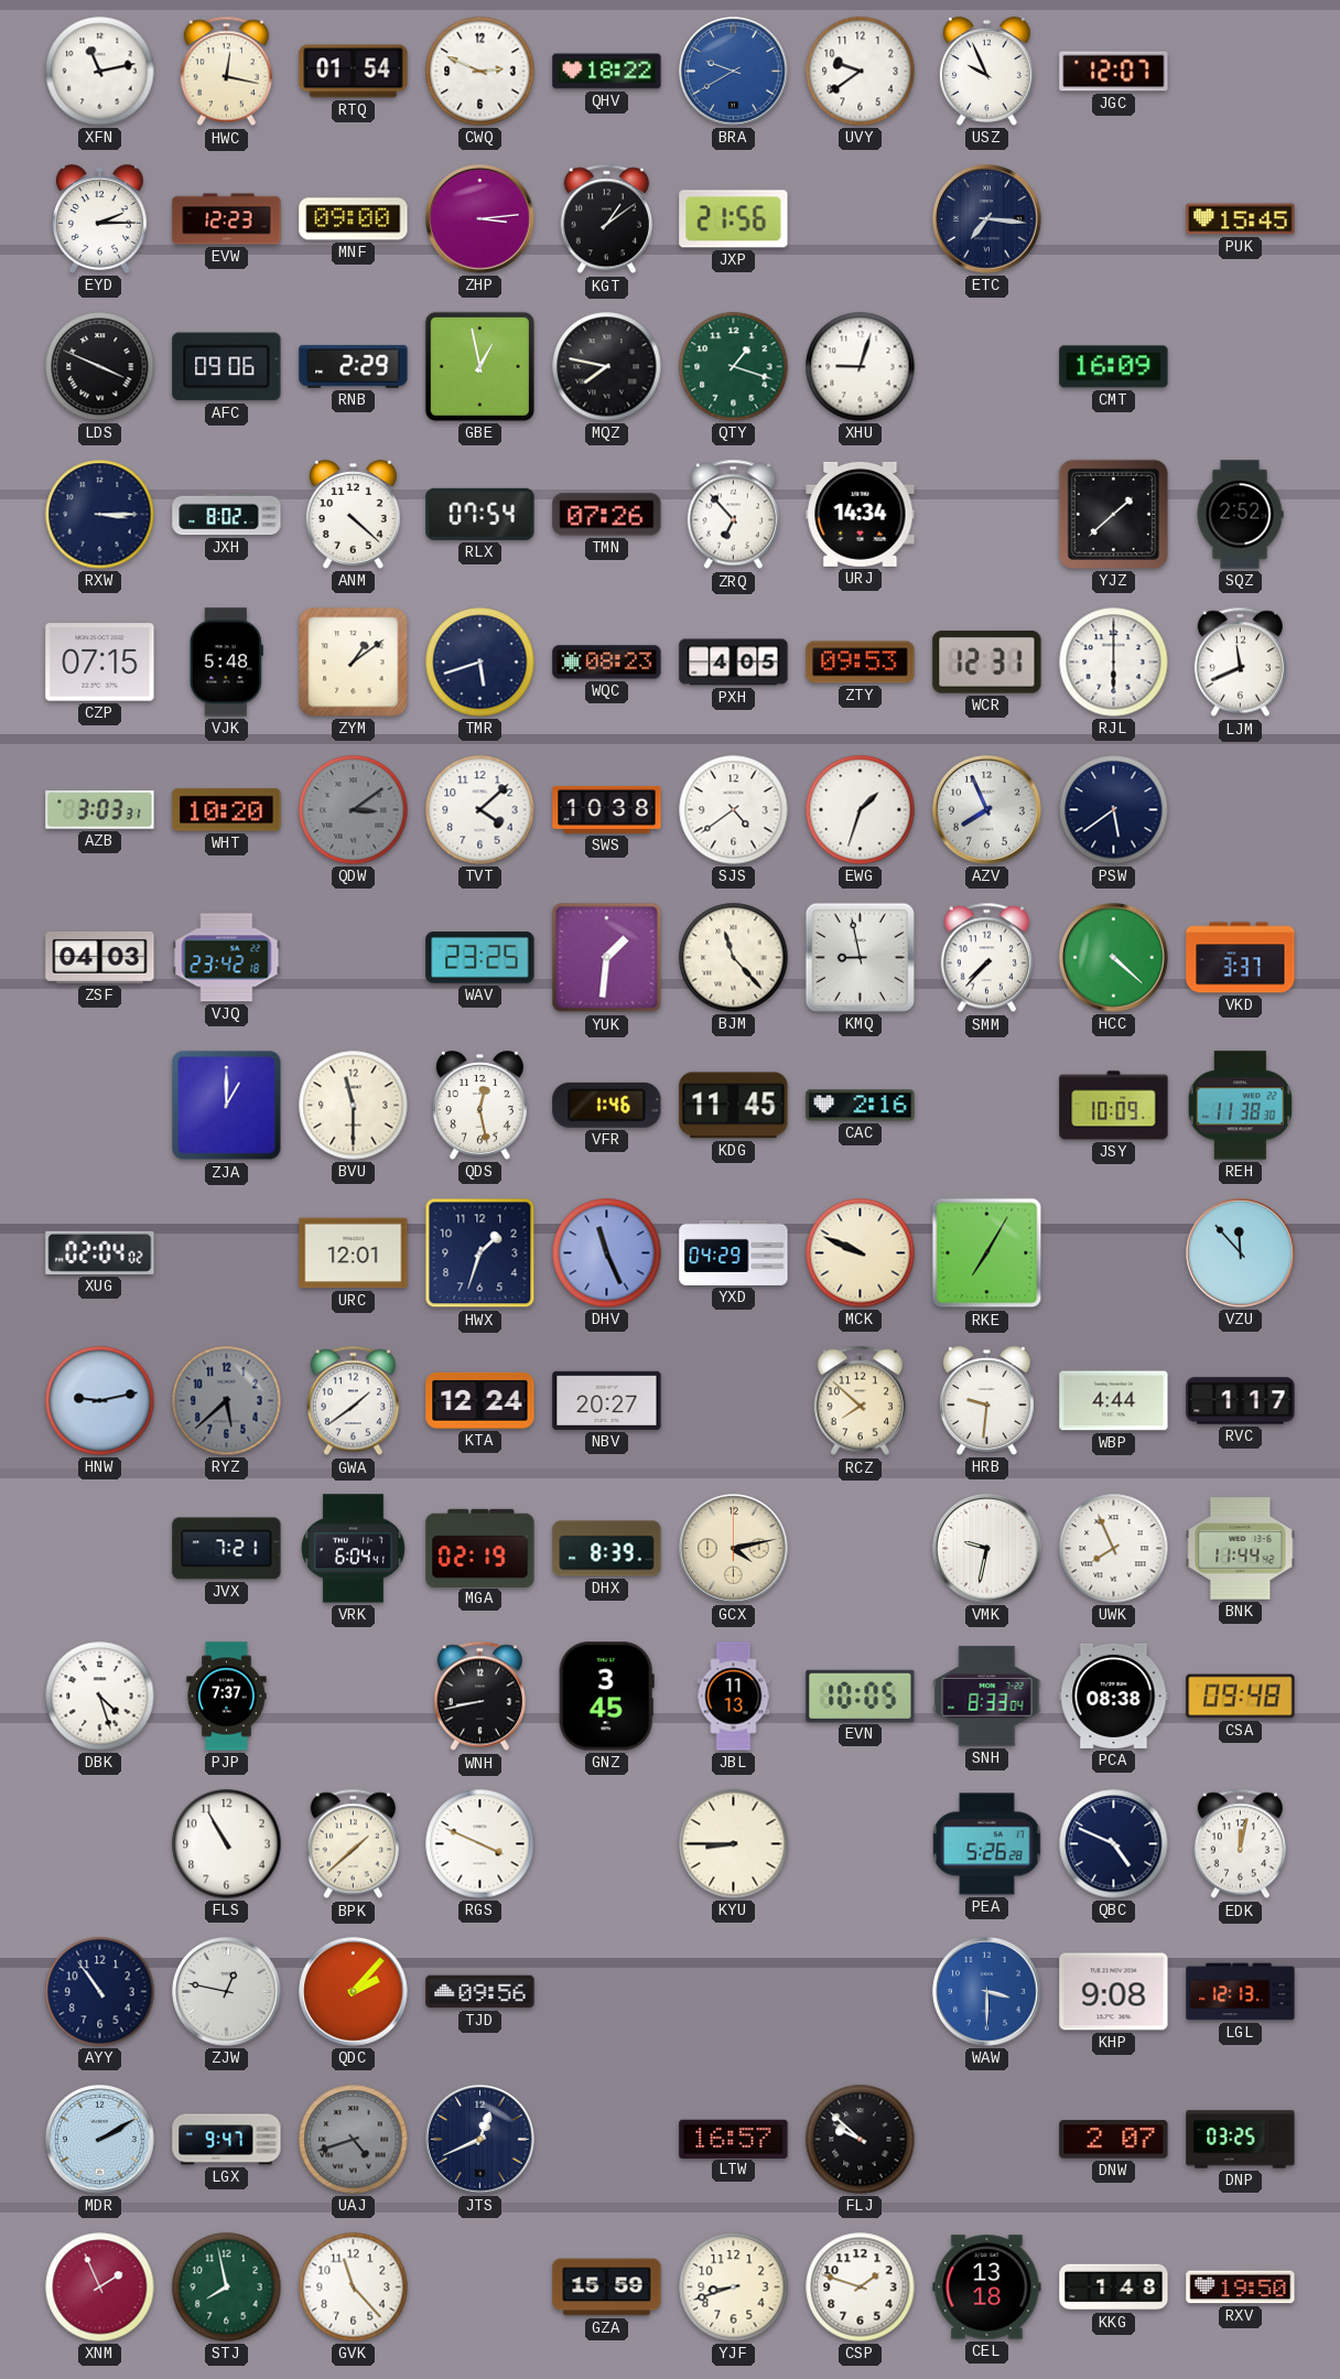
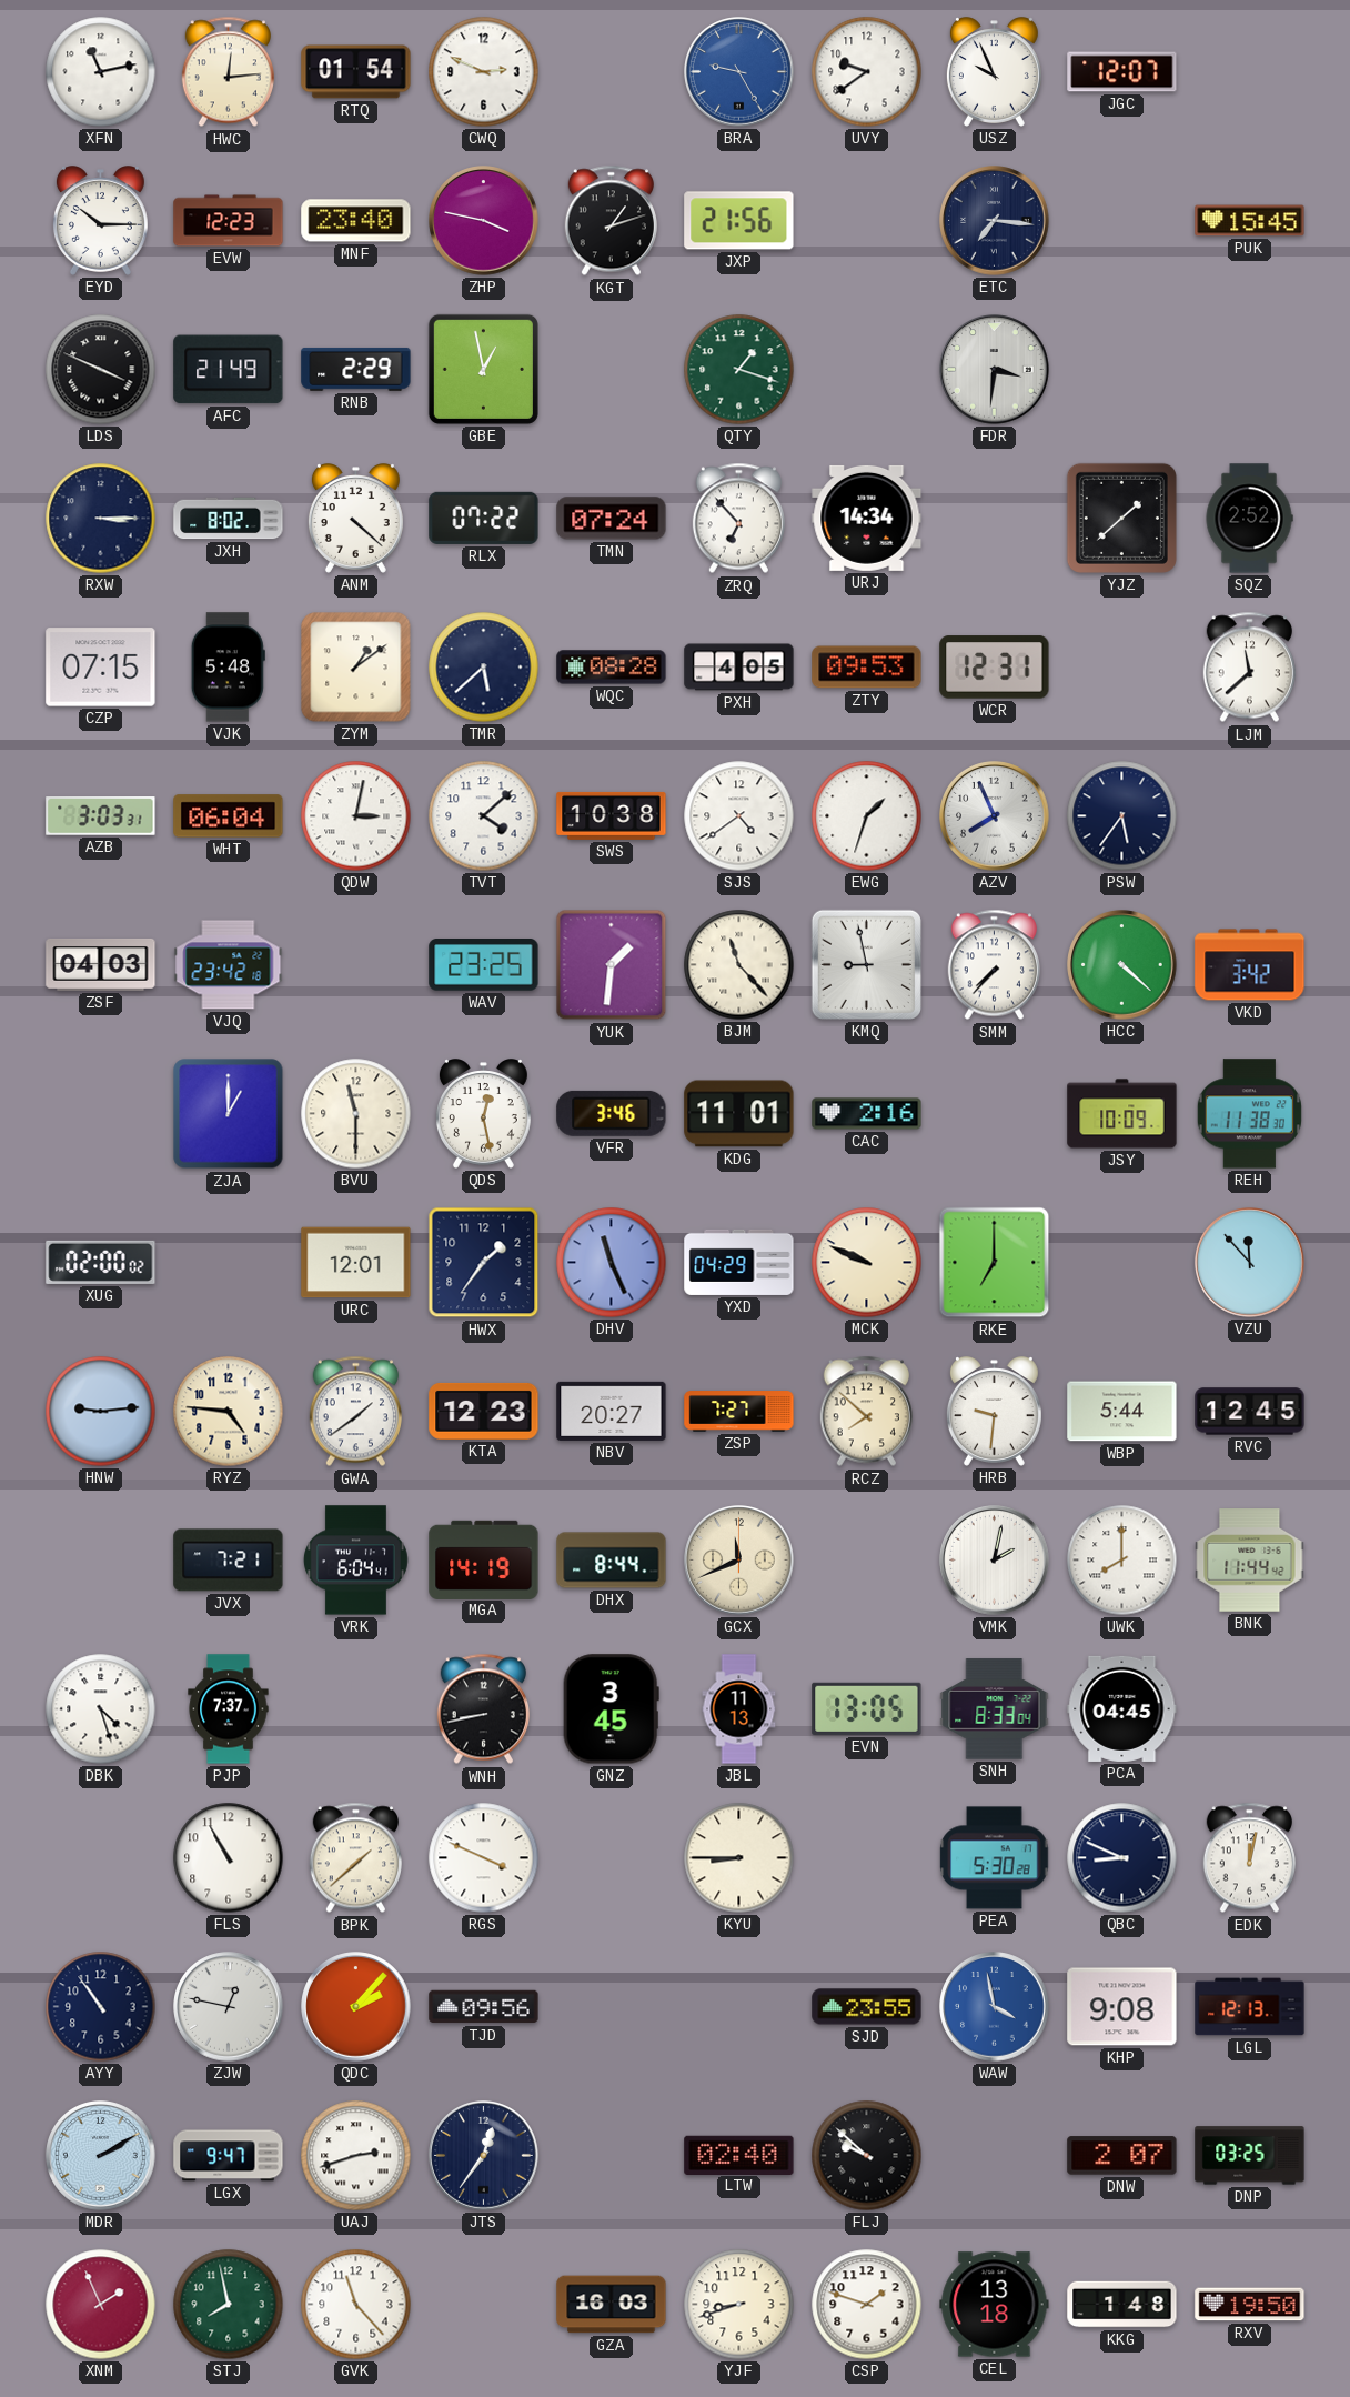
HWC: 12:17 -> 12:14
QHV: 18:22 -> none
BRA: 9:40 -> 9:25
EYD: 2:15 -> 10:15
MNF: 09:00 -> 23:40
ZHP: 3:14 -> 3:47
KGT: 1:09 -> 1:12
AFC: 09:06 -> 21:49
MQZ: 7:47 -> none
XHU: 9:03 -> none
FDR: none -> 3:31
CMT: 16:09 -> none
RLX: 07:54 -> 07:22
TMN: 07:26 -> 07:24
TMR: 5:42 -> 5:38
WQC: 08:23 -> 08:28
RJL: 6:00 -> none
LJM: 11:41 -> 11:38
WHT: 10:20 -> 06:04
QDW: 3:09 -> 3:02
QDW dial: grey -> white
PSW: 5:39 -> 5:36
VKD: 3:37 -> 3:42
VFR: 1:46 -> 3:46
KDG: 11:45 -> 11:01
XUG: 02:04 -> 02:00
HWX: 1:33 -> 1:36
RKE: 7:05 -> 7:00
HNW: 9:13 -> 9:14
RYZ: 5:38 -> 4:46
RYZ dial: grey -> cream
KTA: 12:24 -> 12:23
ZSP: none -> 7:27
WBP: 4:44 -> 5:44
RVC: 1:17 -> 12:45
MGA: 02:19 -> 14:19
DHX: 8:39 -> 8:44
GCX: 4:13 -> 11:41
VMK: 9:32 -> 2:02
UWK: 7:56 -> 8:00
EVN: 10:05 -> 13:05
PCA: 08:38 -> 04:45
CSA: 09:48 -> none
PEA: 5:26 -> 5:30
QBC: 4:49 -> 8:49
SJD: none -> 23:55
WAW: 3:30 -> 3:58
UAJ: 4:42 -> 2:42
UAJ dial: grey -> white
JTS: 12:41 -> 12:36
LTW: 16:57 -> 02:40
GZA: 15:59 -> 16:03
